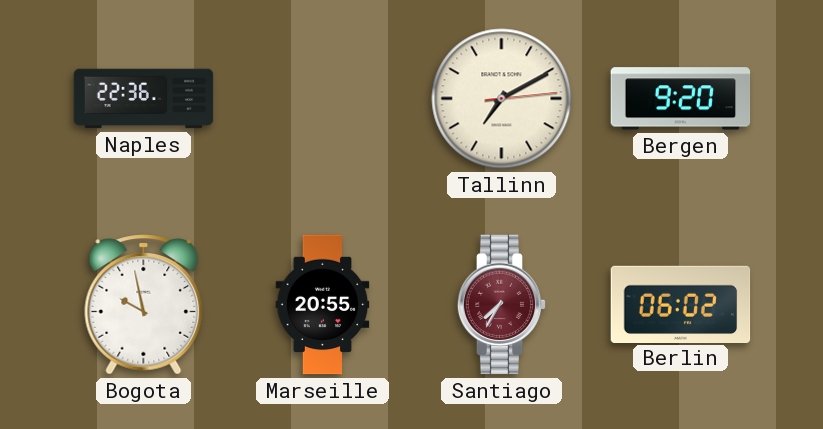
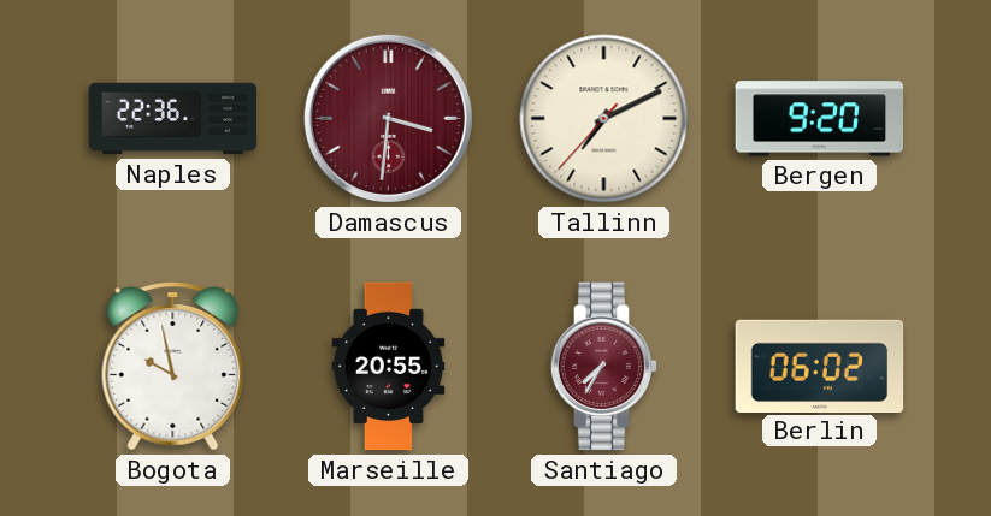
Damascus: none -> 3:31
Tallinn: 7:10:14 -> 7:10:37
